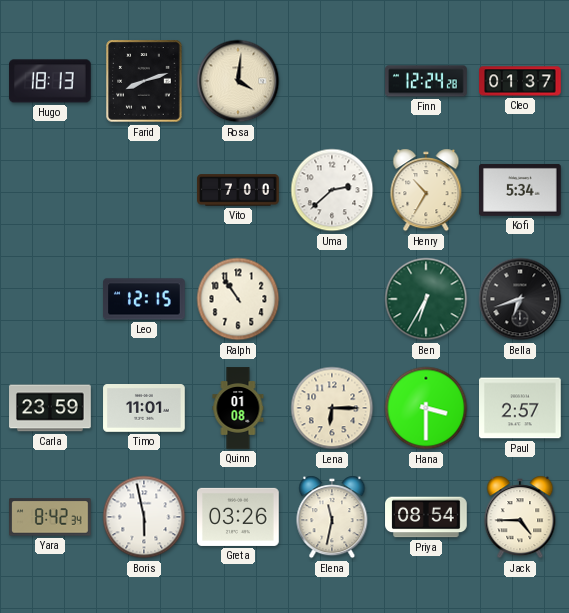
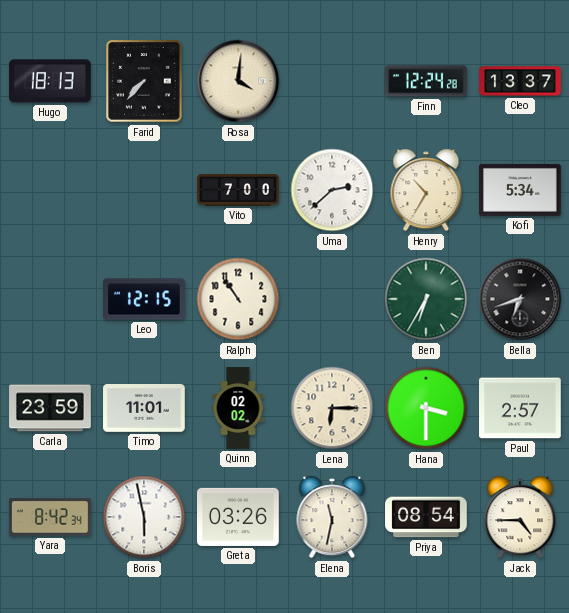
Farid: 8:12 -> 7:37
Cleo: 01:37 -> 13:37
Quinn: 01:08 -> 02:02
